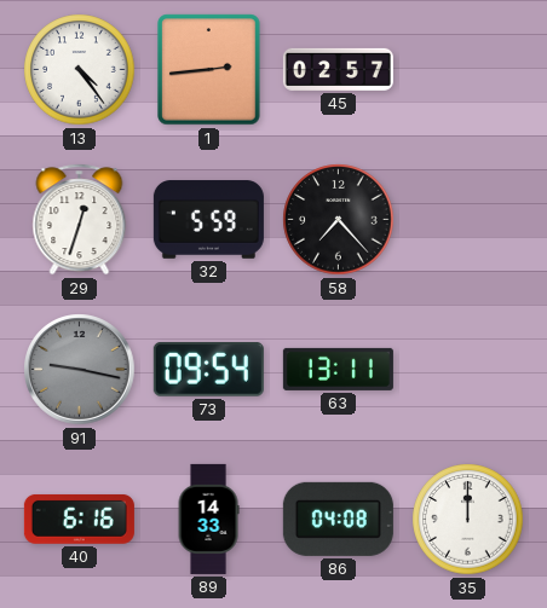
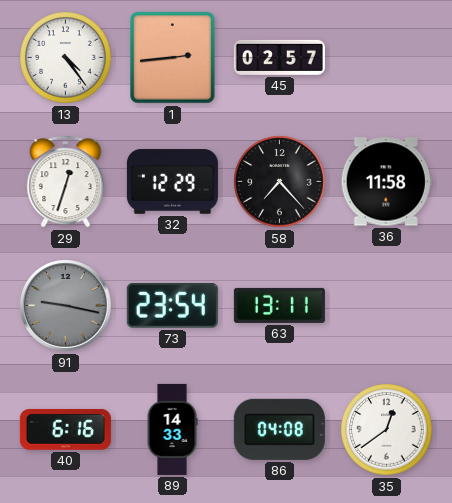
32: 5:59 -> 12:29
36: none -> 11:58
73: 09:54 -> 23:54
35: 12:00 -> 12:39
